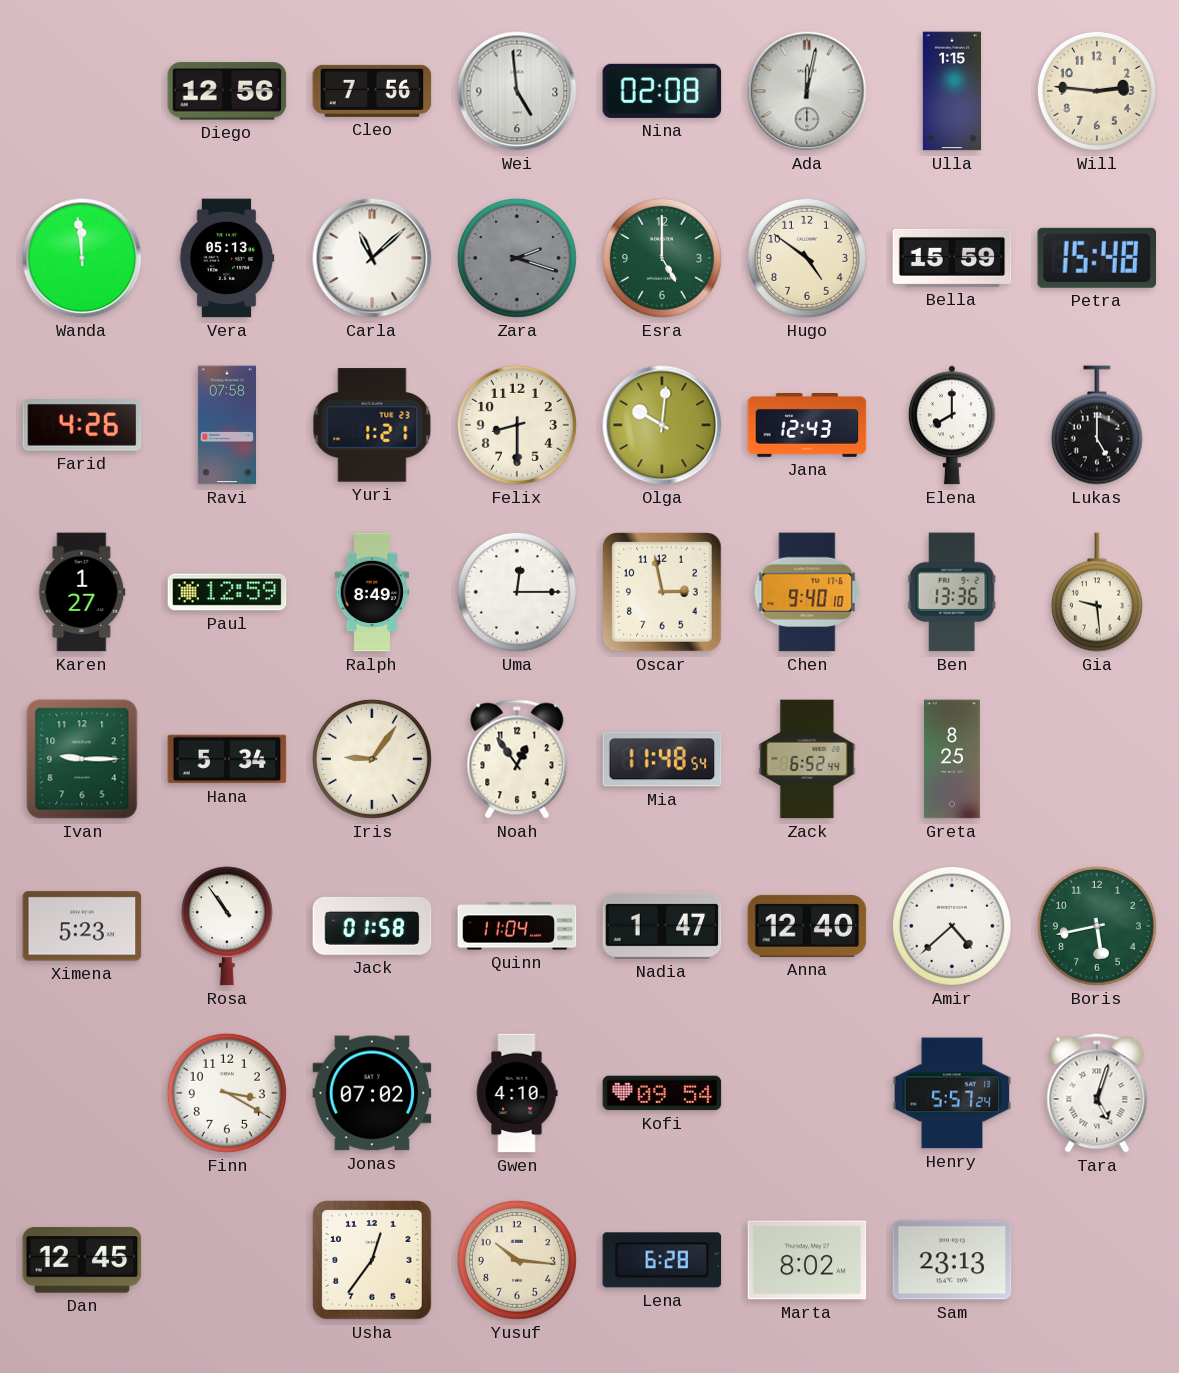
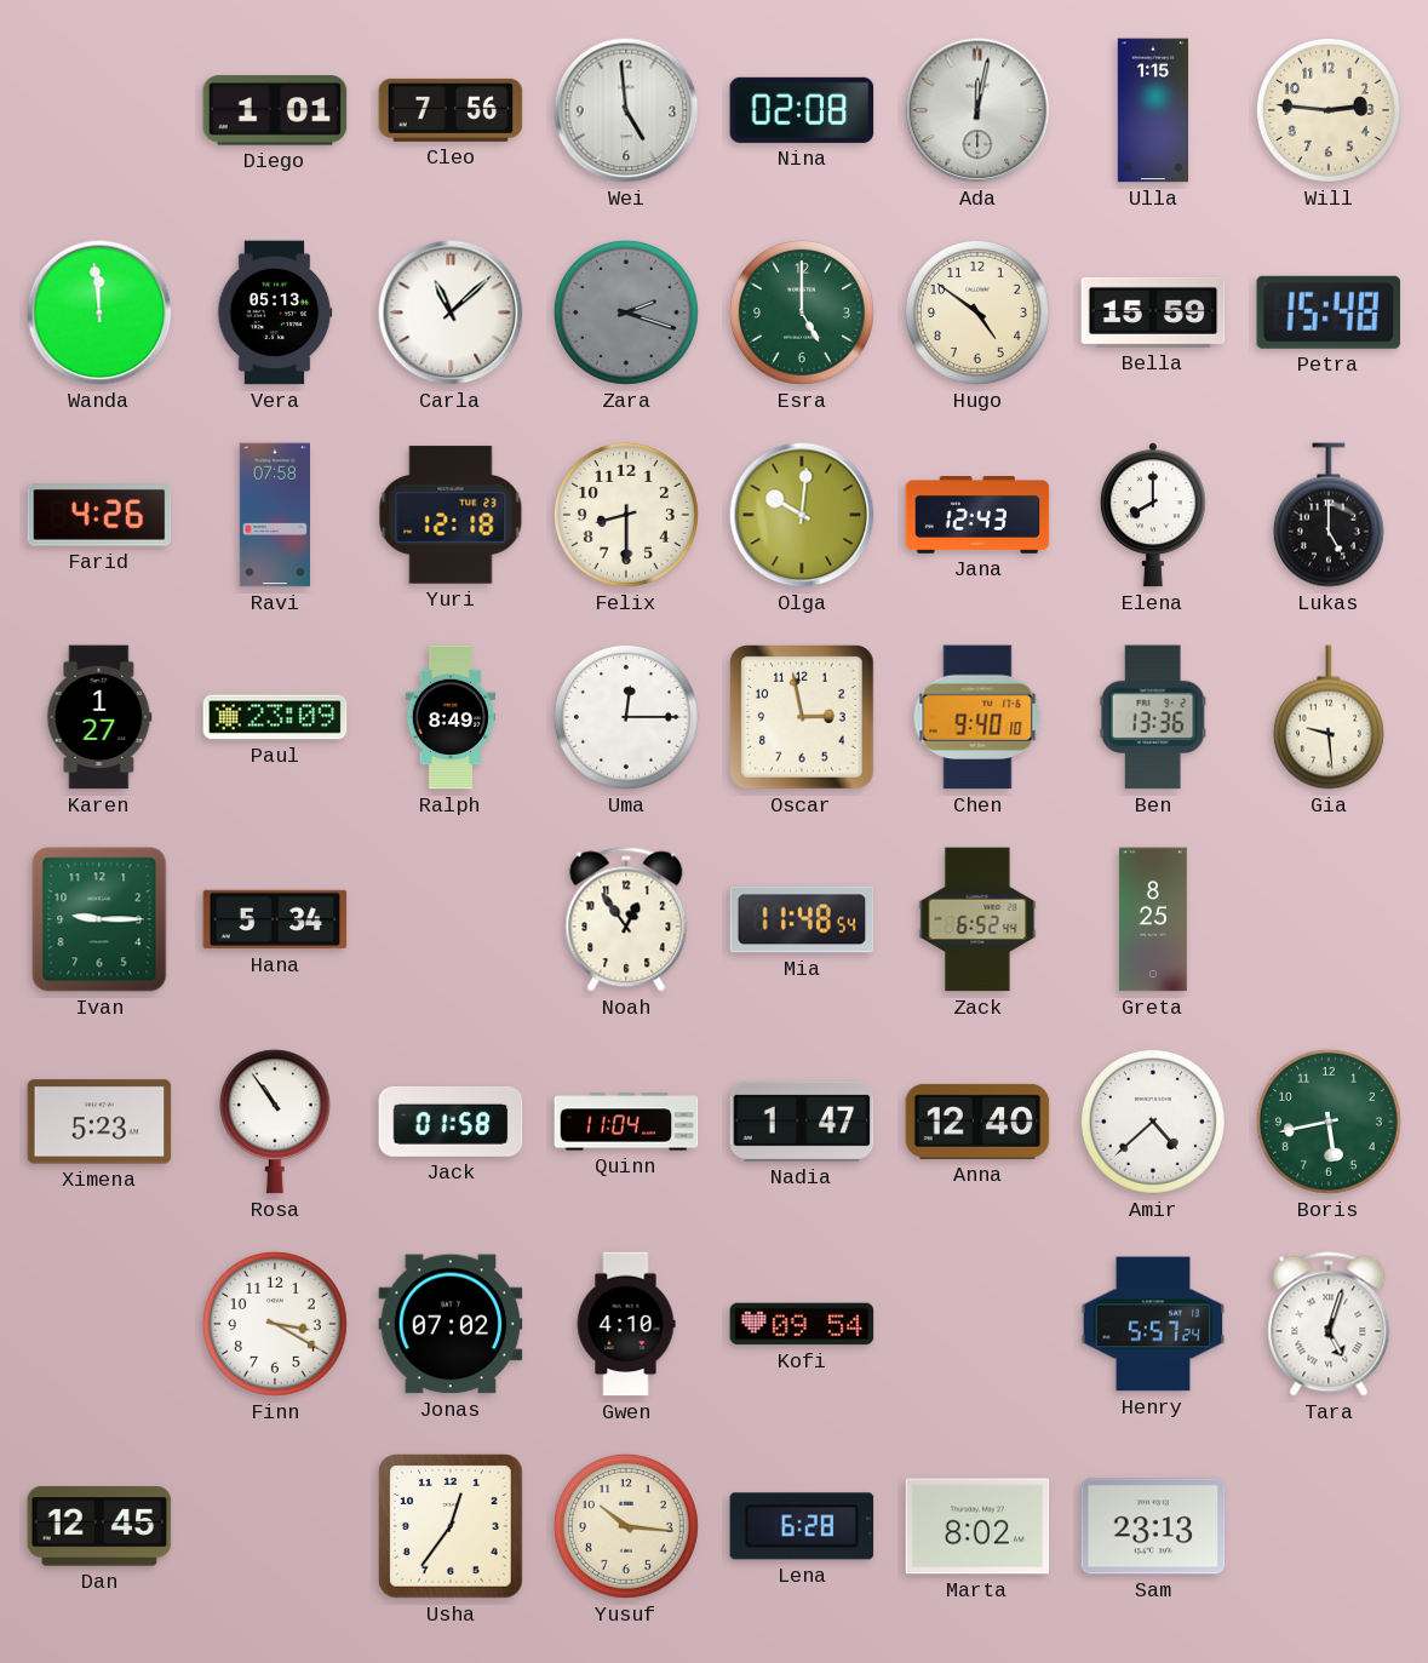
Diego: 12:56 -> 1:01
Yuri: 1:21 -> 12:18
Paul: 12:59 -> 23:09
Iris: 9:06 -> none
